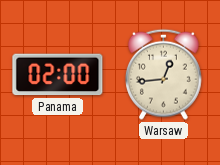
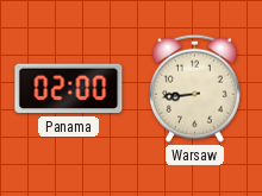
Warsaw: 12:44 -> 8:44
